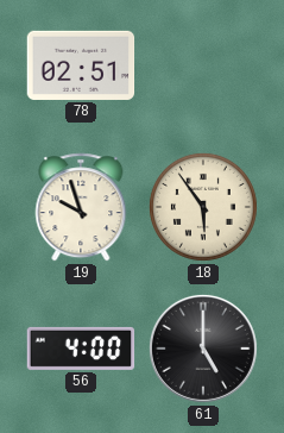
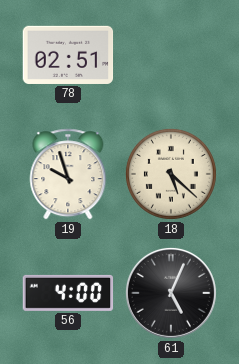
18: 5:54 -> 5:22
61: 5:00 -> 5:04
